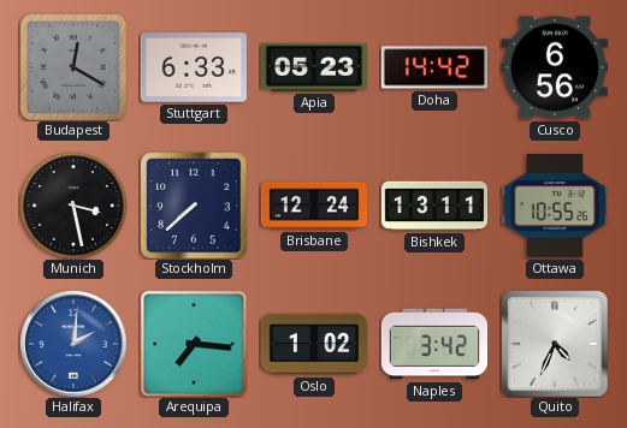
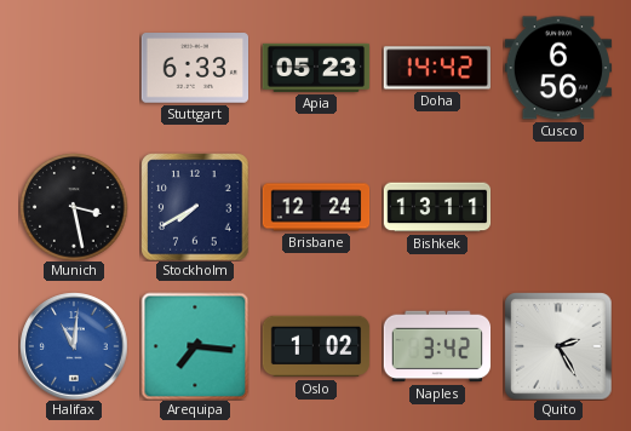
Budapest: 12:20 -> none
Stockholm: 7:38 -> 7:40
Ottawa: 10:55 -> none
Halifax: 2:01 -> 11:01
Quito: 4:34 -> 2:25
